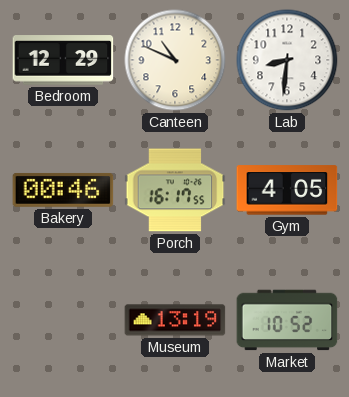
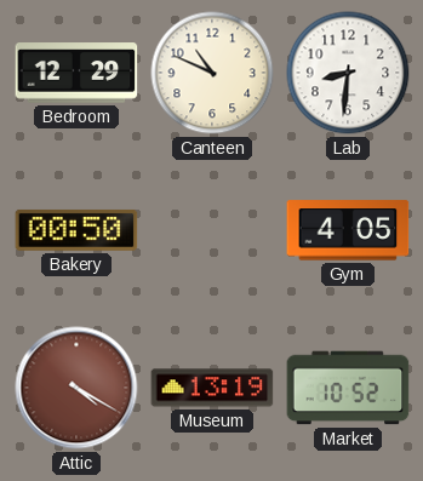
Bakery: 00:46 -> 00:50
Porch: 16:17 -> none
Attic: none -> 4:20
